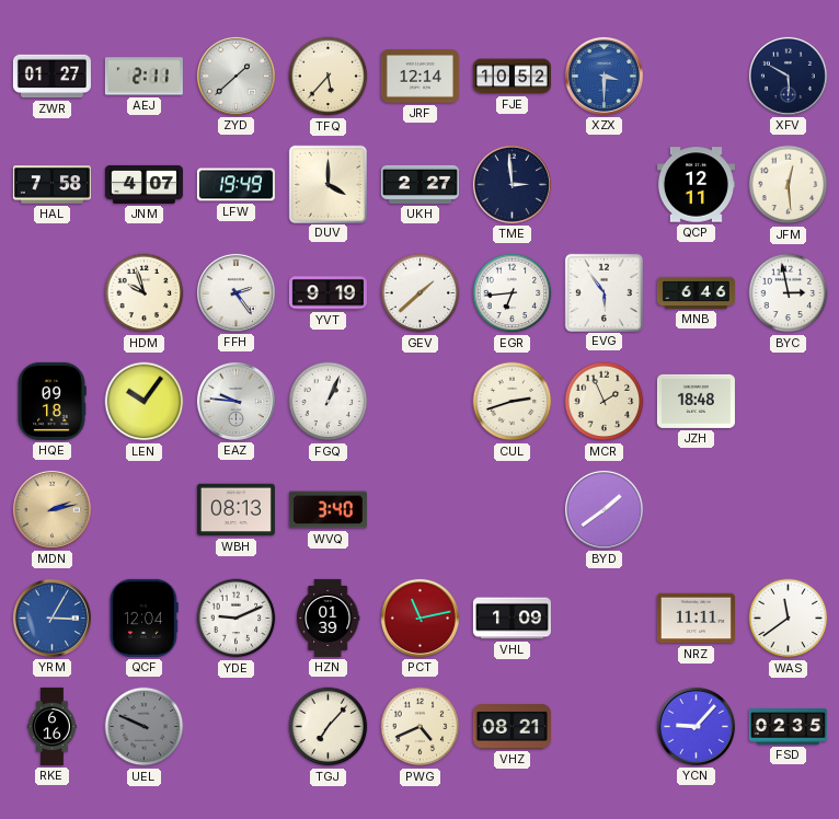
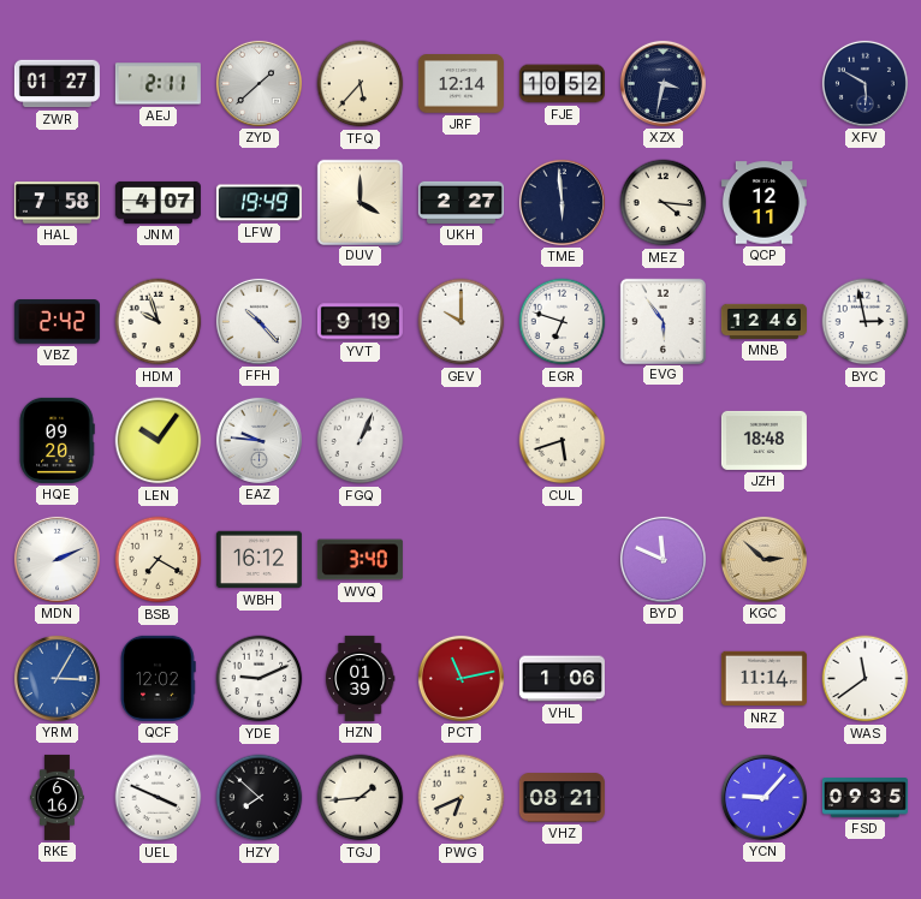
XZX: 3:30 -> 3:32
XZX dial: blue -> navy
TME: 2:59 -> 5:59
MEZ: none -> 4:16
JFM: 12:29 -> none
VBZ: none -> 2:42
FFH: 2:24 -> 10:23
GEV: 1:38 -> 10:00
EGR: 6:44 -> 6:48
MNB: 6:46 -> 12:46
HQE: 09:18 -> 09:20
CUL: 2:42 -> 5:42
MCR: 1:56 -> none
MDN: 2:13 -> 2:11
MDN dial: champagne -> white
BSB: none -> 7:20
WBH: 08:13 -> 16:12
BYD: 1:39 -> 11:49
KGC: none -> 2:52
QCF: 12:04 -> 12:02
VHL: 1:09 -> 1:06
NRZ: 11:11 -> 11:14
UEL: 9:49 -> 3:49
UEL dial: grey -> white
HZY: none -> 7:52
TGJ: 7:07 -> 1:44
PWG: 4:41 -> 6:41
FSD: 02:35 -> 09:35
